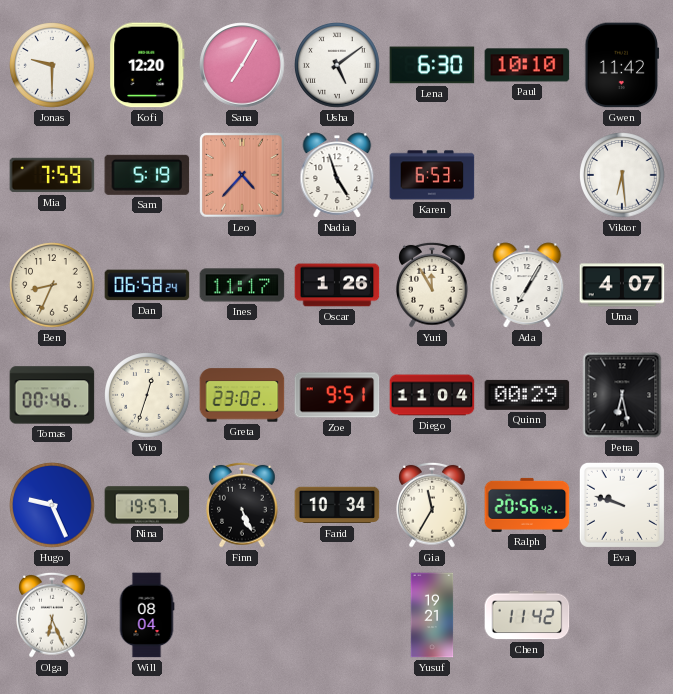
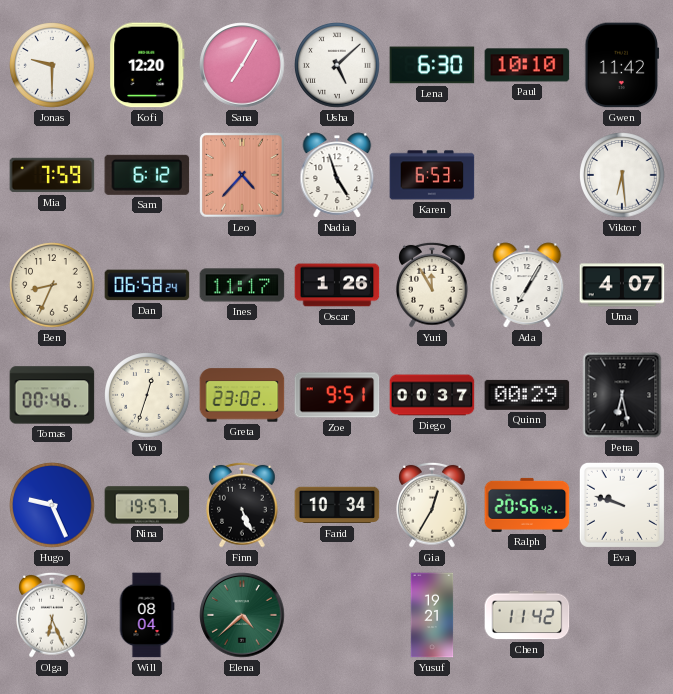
Usha: 5:09 -> 5:08
Sam: 5:19 -> 6:12
Diego: 11:04 -> 00:37
Gia: 11:35 -> 12:35
Elena: none -> 4:38
